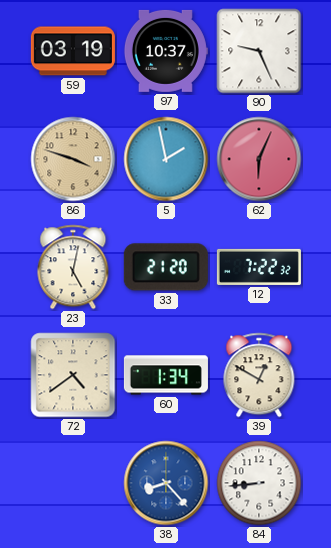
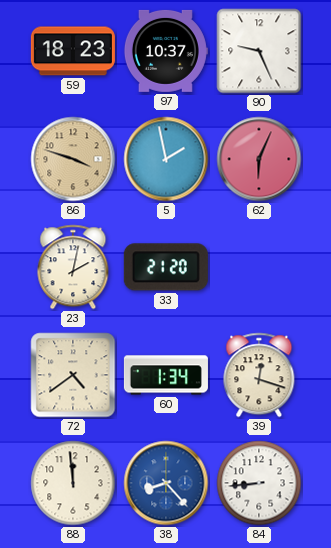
59: 03:19 -> 18:23
23: 5:02 -> 2:02
12: 7:22 -> none
39: 12:50 -> 12:18
88: none -> 11:59
